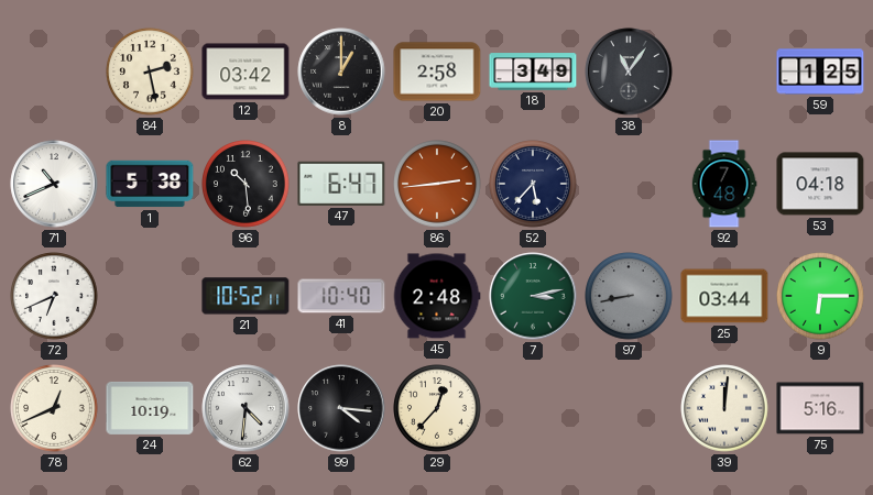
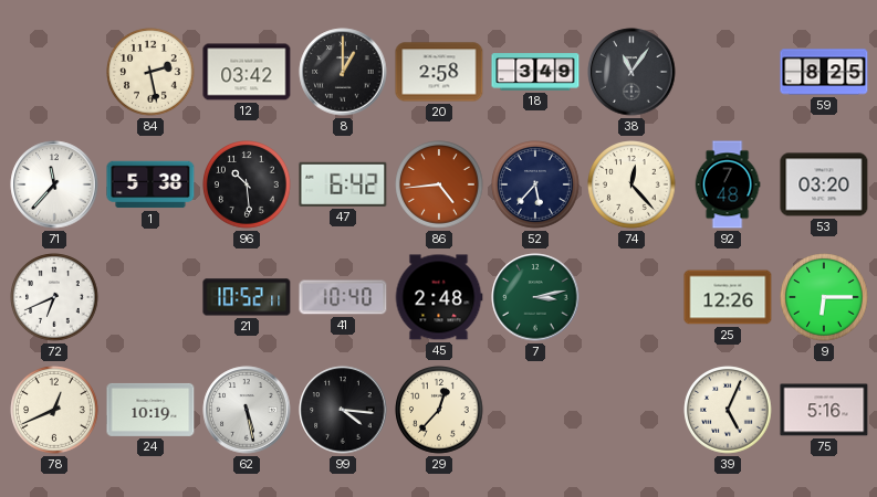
59: 1:25 -> 8:25
71: 10:41 -> 11:37
47: 6:47 -> 6:42
86: 2:44 -> 4:44
74: none -> 12:23
53: 04:18 -> 03:20
97: 8:43 -> none
25: 03:44 -> 12:26
62: 4:31 -> 5:28
39: 12:01 -> 5:04
